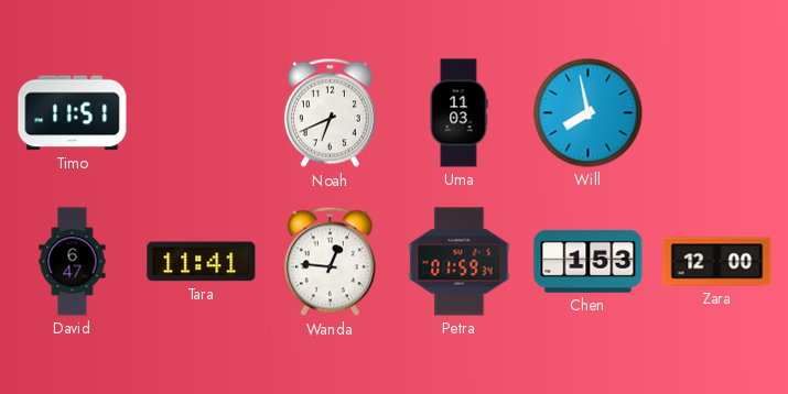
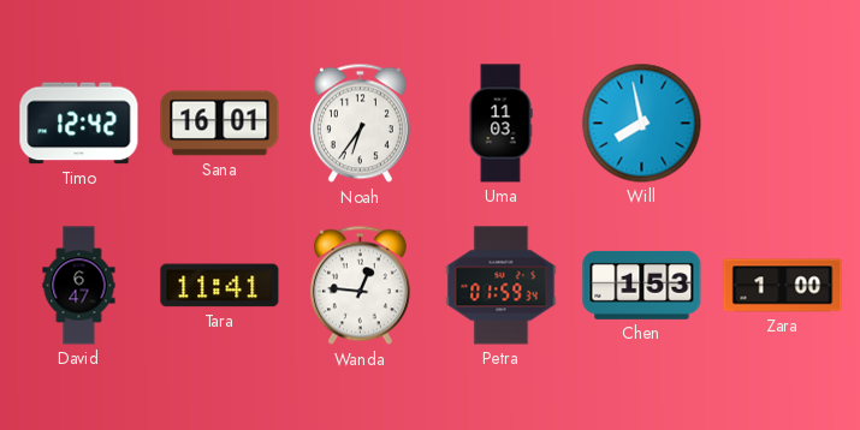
Timo: 11:51 -> 12:42
Sana: none -> 16:01
Noah: 6:41 -> 6:36
Zara: 12:00 -> 1:00
